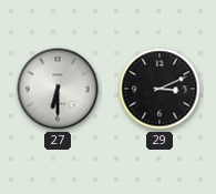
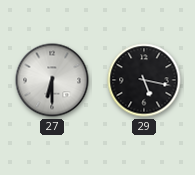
29: 3:11 -> 5:17
